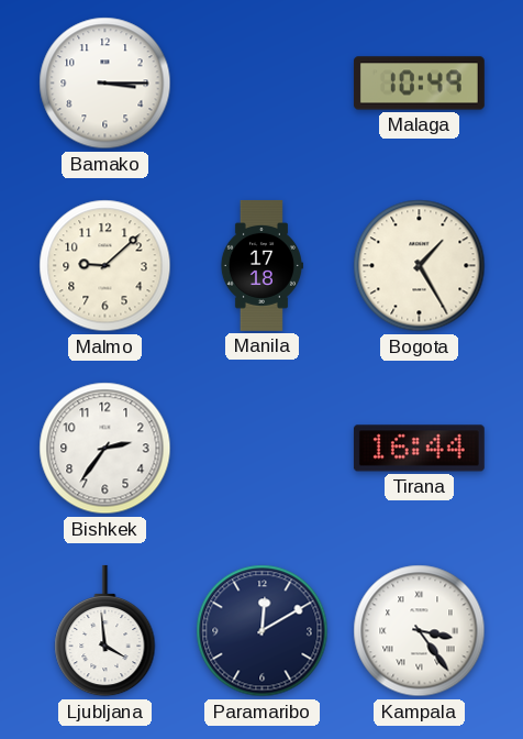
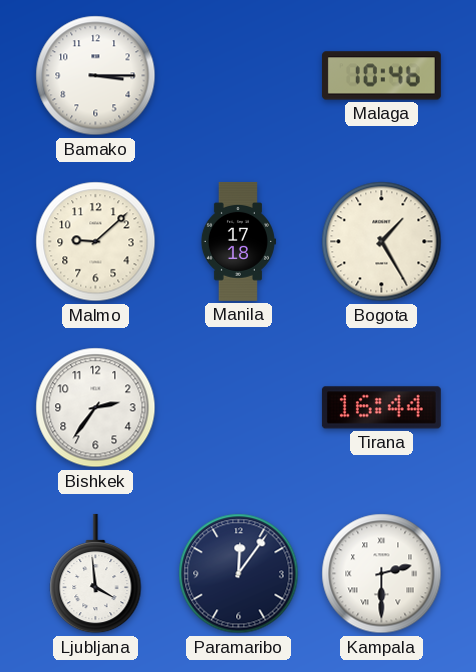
Malaga: 10:49 -> 10:46
Paramaribo: 12:10 -> 12:06
Kampala: 3:24 -> 2:30
